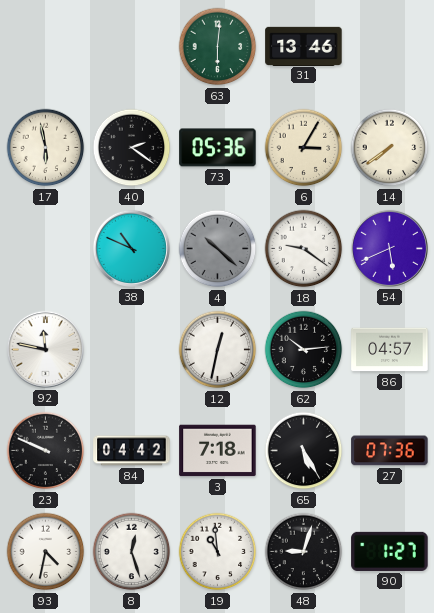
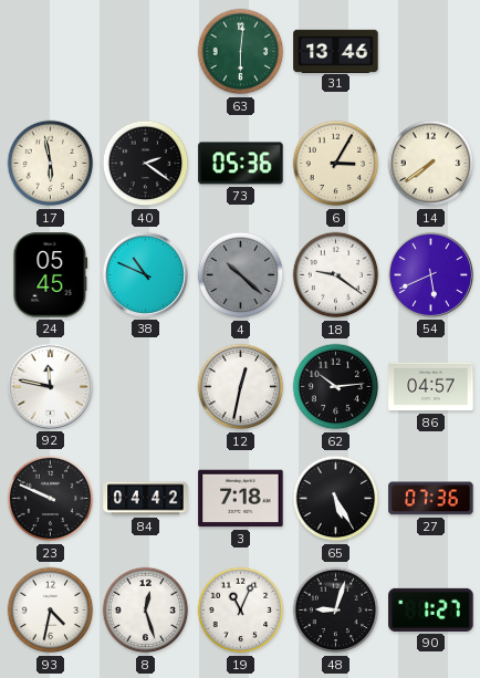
24: none -> 05:45
19: 10:59 -> 11:04
